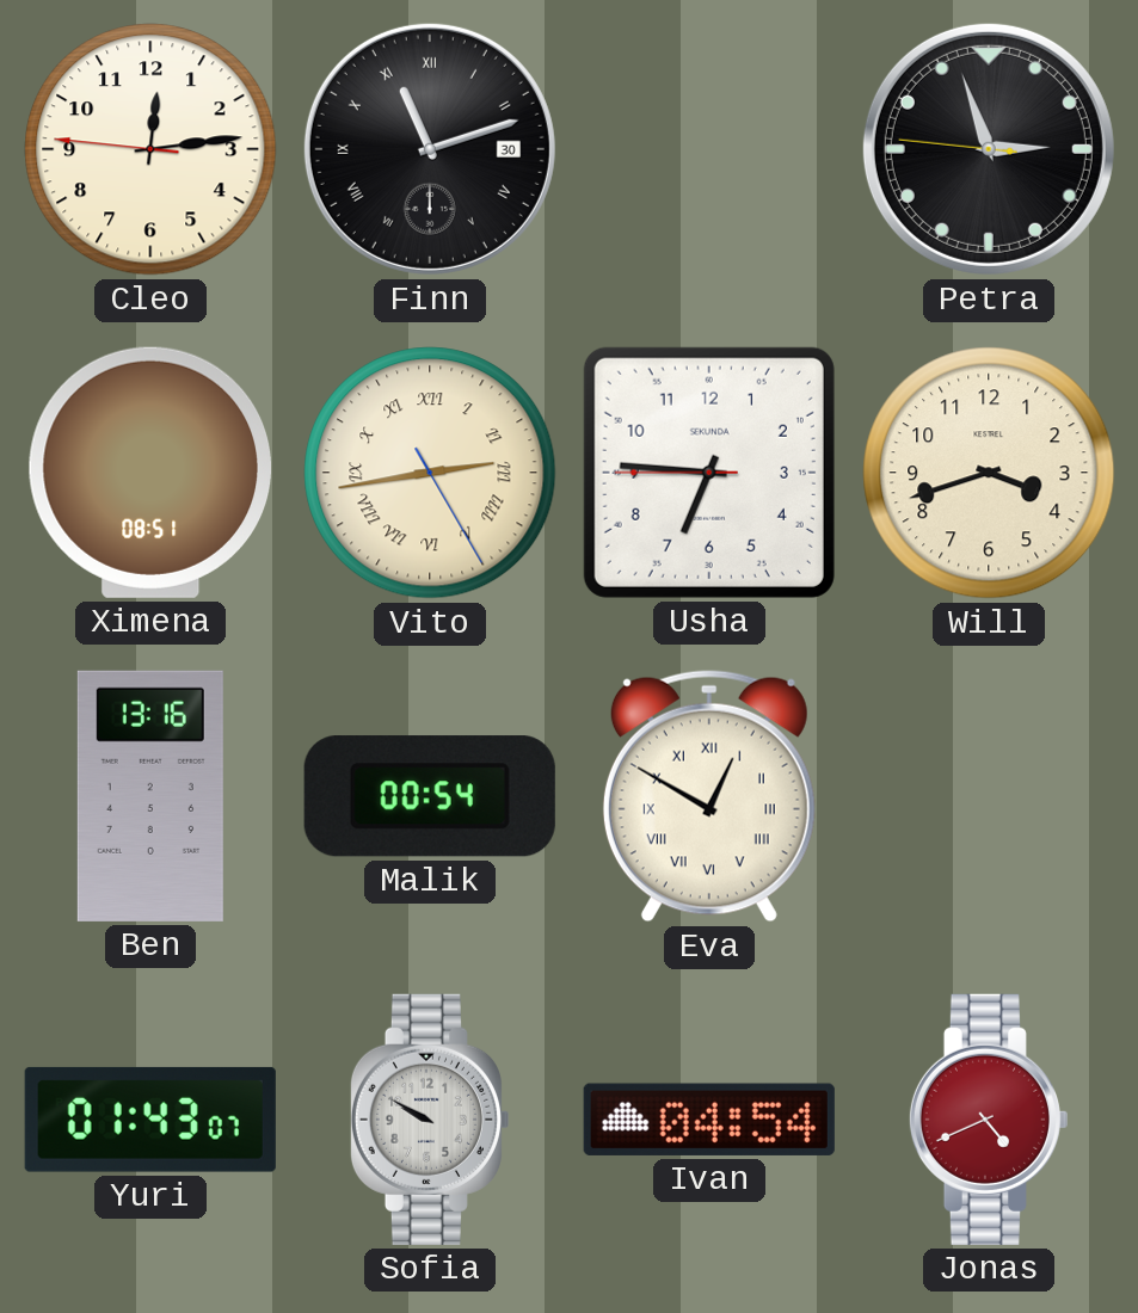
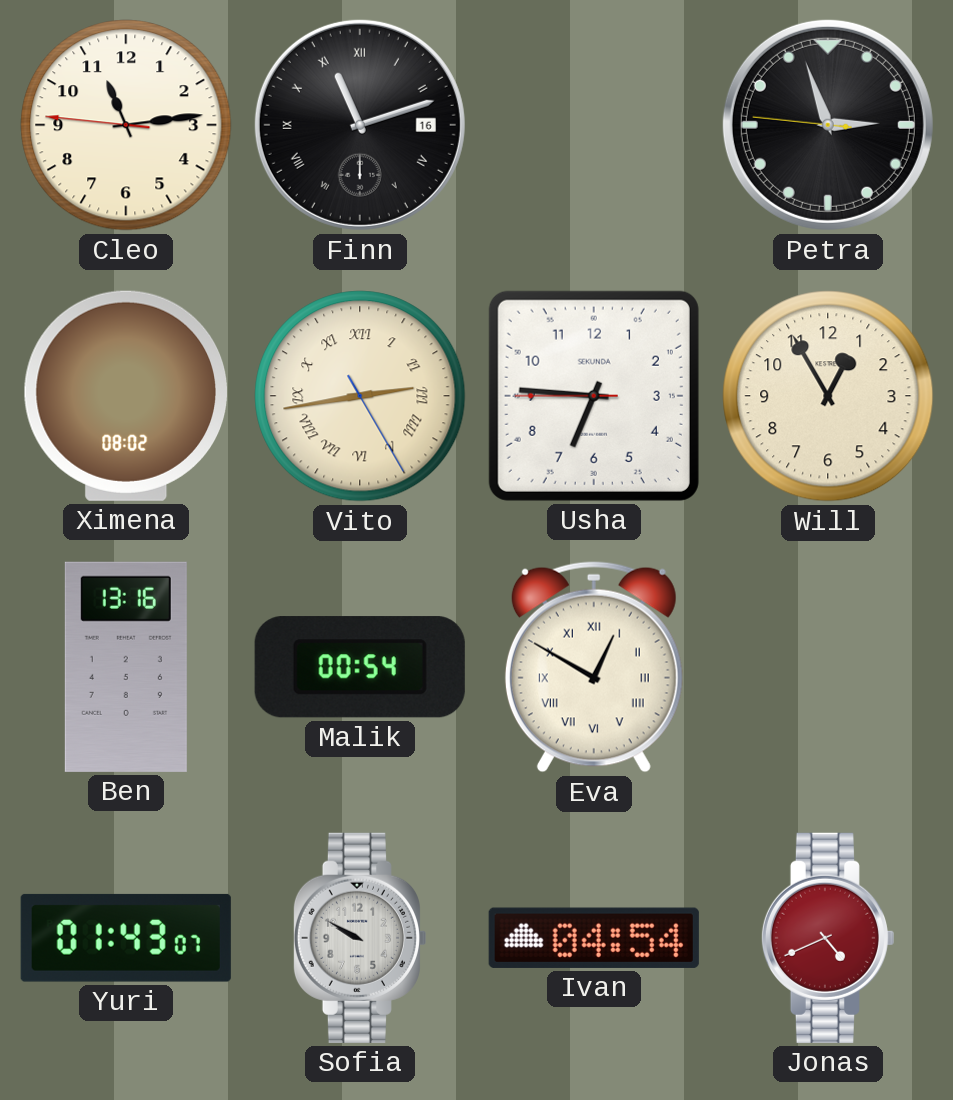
Cleo: 12:13 -> 11:13
Finn date: 30 -> 16
Ximena: 08:51 -> 08:02
Will: 3:42 -> 12:55
